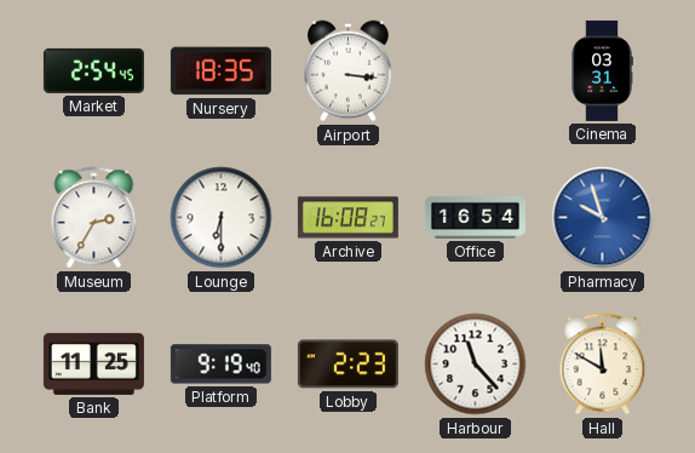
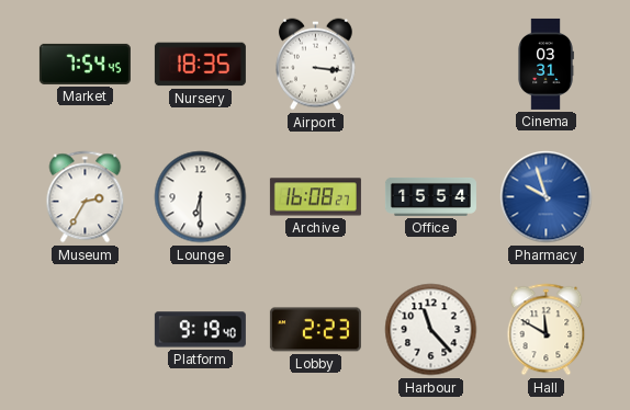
Market: 2:54 -> 7:54
Office: 16:54 -> 15:54
Bank: 11:25 -> none
